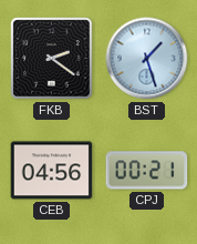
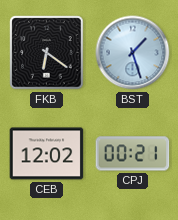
FKB: 2:21 -> 6:21
CEB: 04:56 -> 12:02
